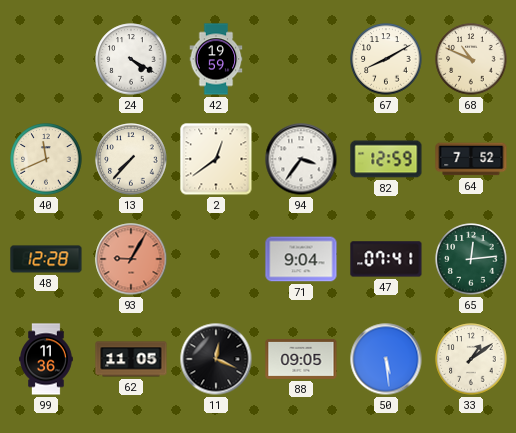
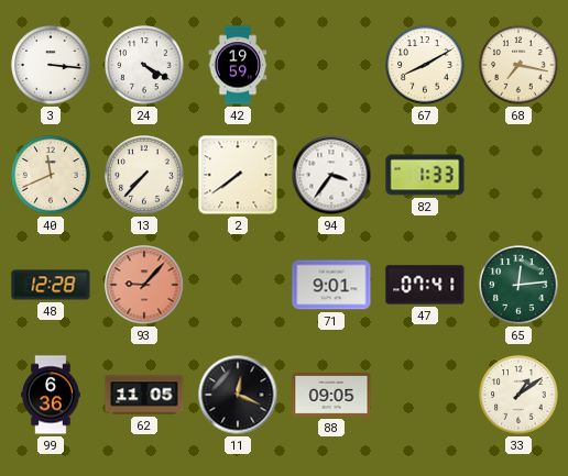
3: none -> 3:16
68: 10:49 -> 7:17
2: 12:39 -> 7:39
82: 12:59 -> 1:33
64: 7:52 -> none
93: 9:05 -> 9:07
71: 9:04 -> 9:01
99: 11:36 -> 6:36
50: 5:29 -> none
